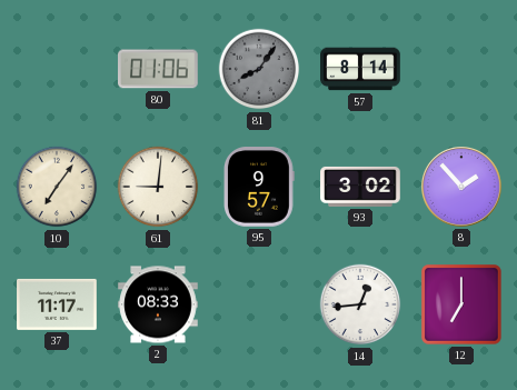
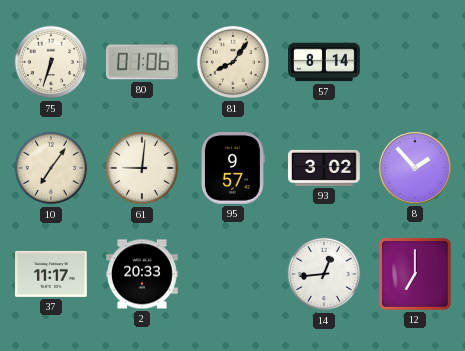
75: none -> 6:33
81 dial: grey -> cream
2: 08:33 -> 20:33
